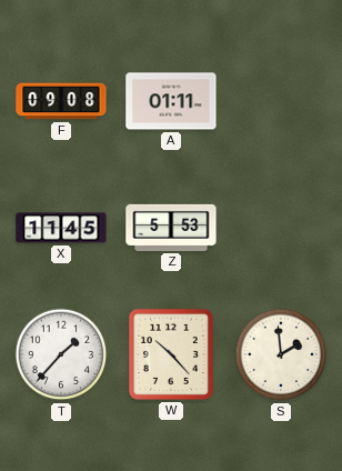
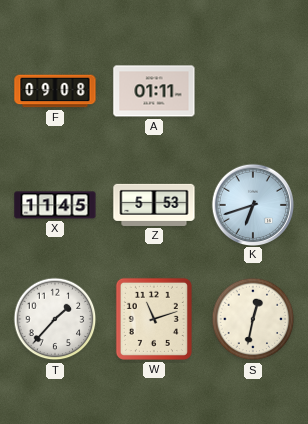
K: none -> 6:42
W: 10:23 -> 11:12
S: 1:59 -> 12:32
